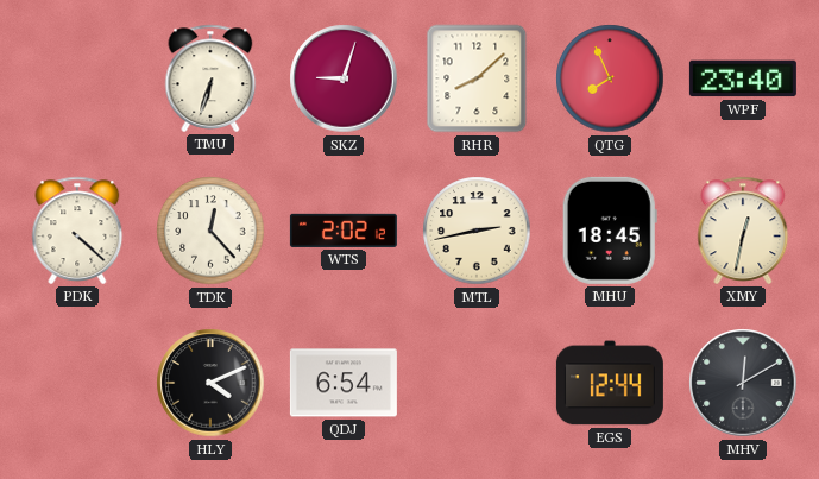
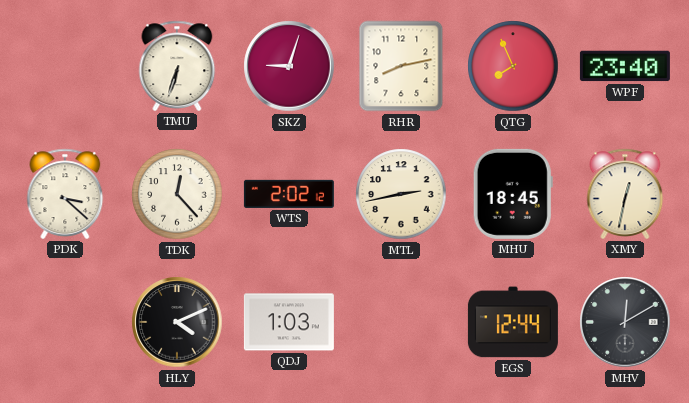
RHR: 8:08 -> 8:13
PDK: 4:22 -> 3:22
QDJ: 6:54 -> 1:03
